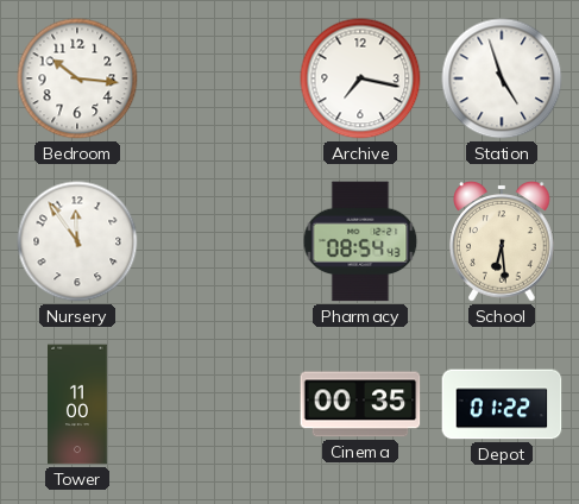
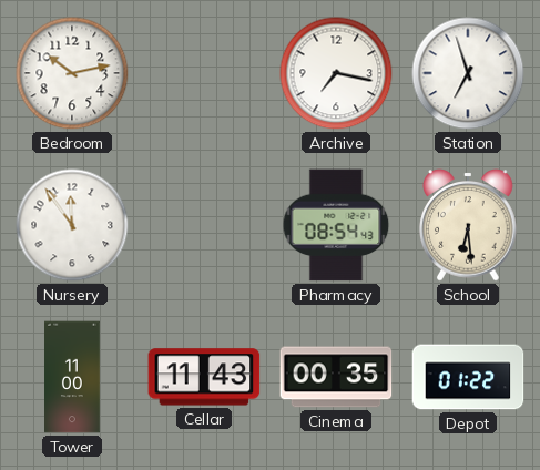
Bedroom: 10:16 -> 10:13
Station: 4:57 -> 6:57
Cellar: none -> 11:43
